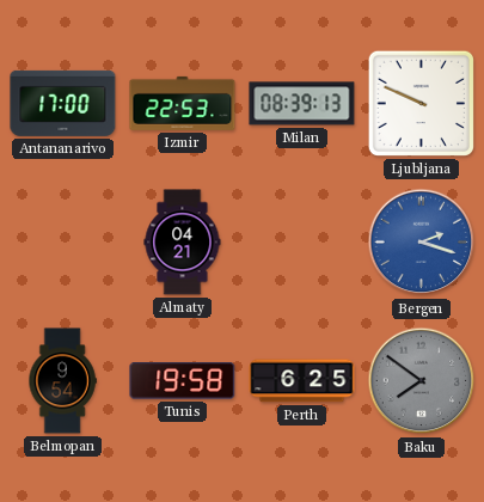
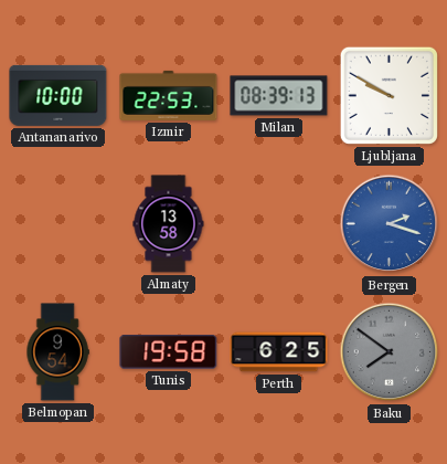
Antananarivo: 17:00 -> 10:00
Ljubljana: 9:49 -> 9:50
Almaty: 04:21 -> 13:58
